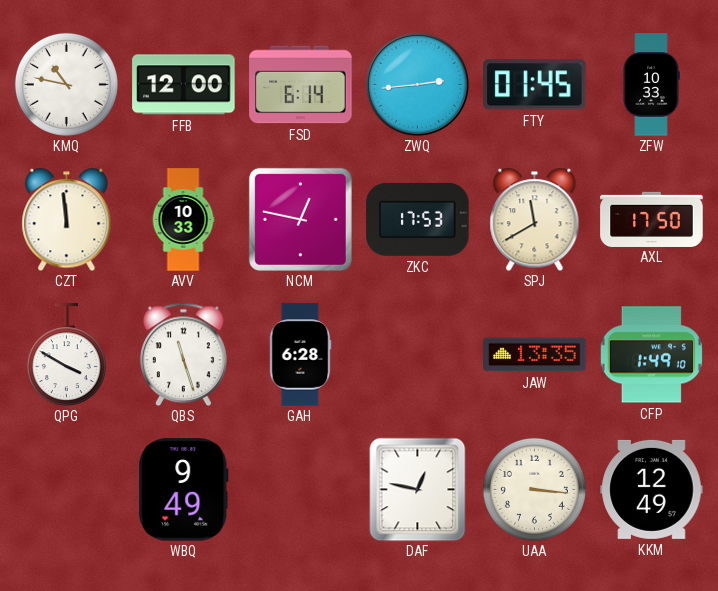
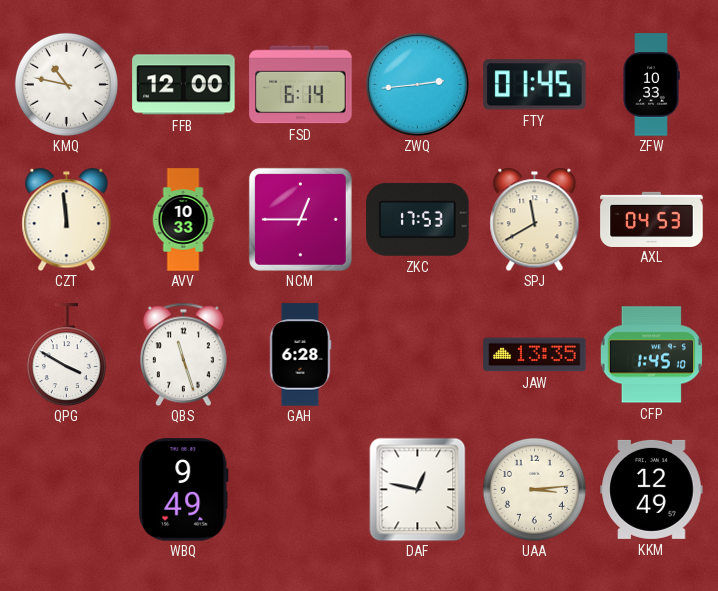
NCM: 12:47 -> 12:45
AXL: 17:50 -> 04:53
CFP: 1:49 -> 1:45
UAA: 3:16 -> 3:14
